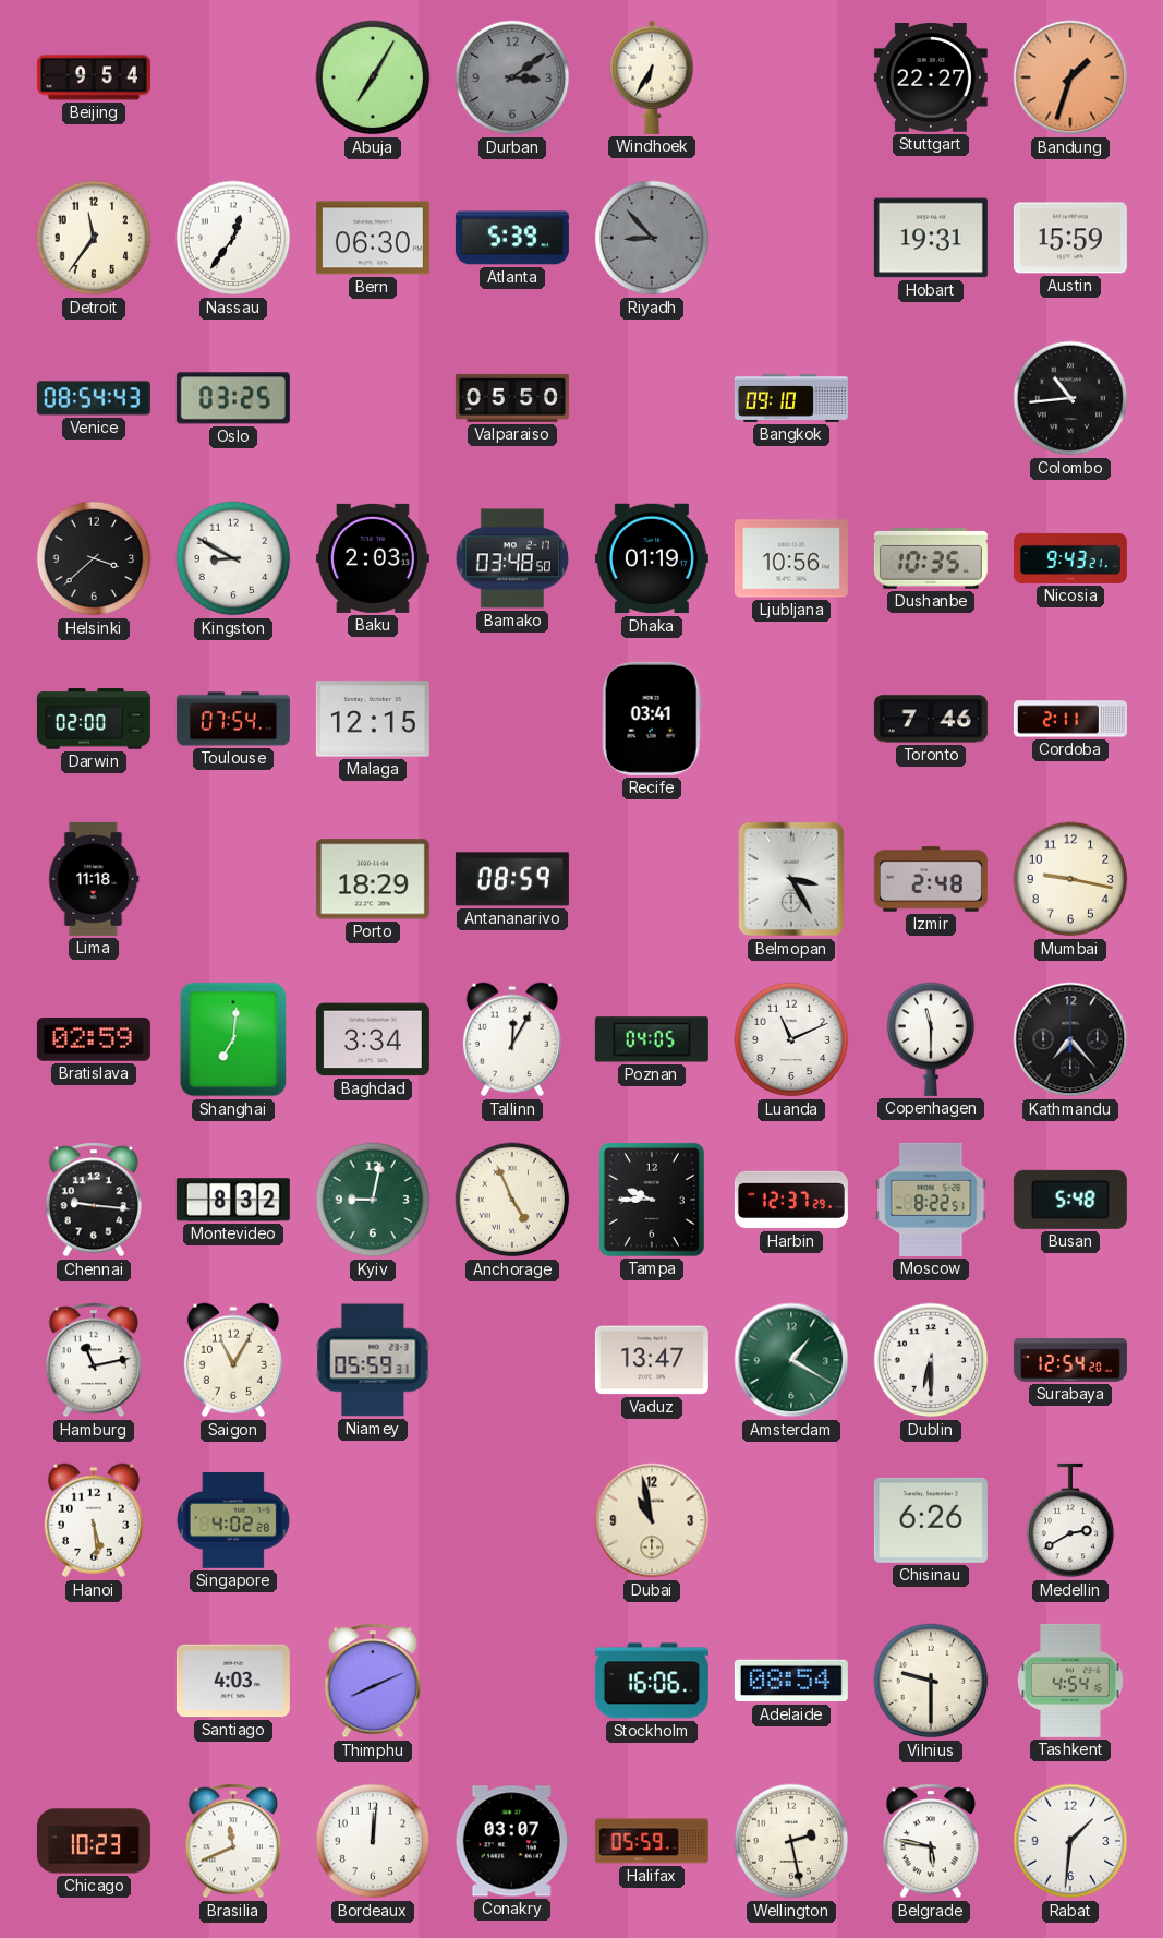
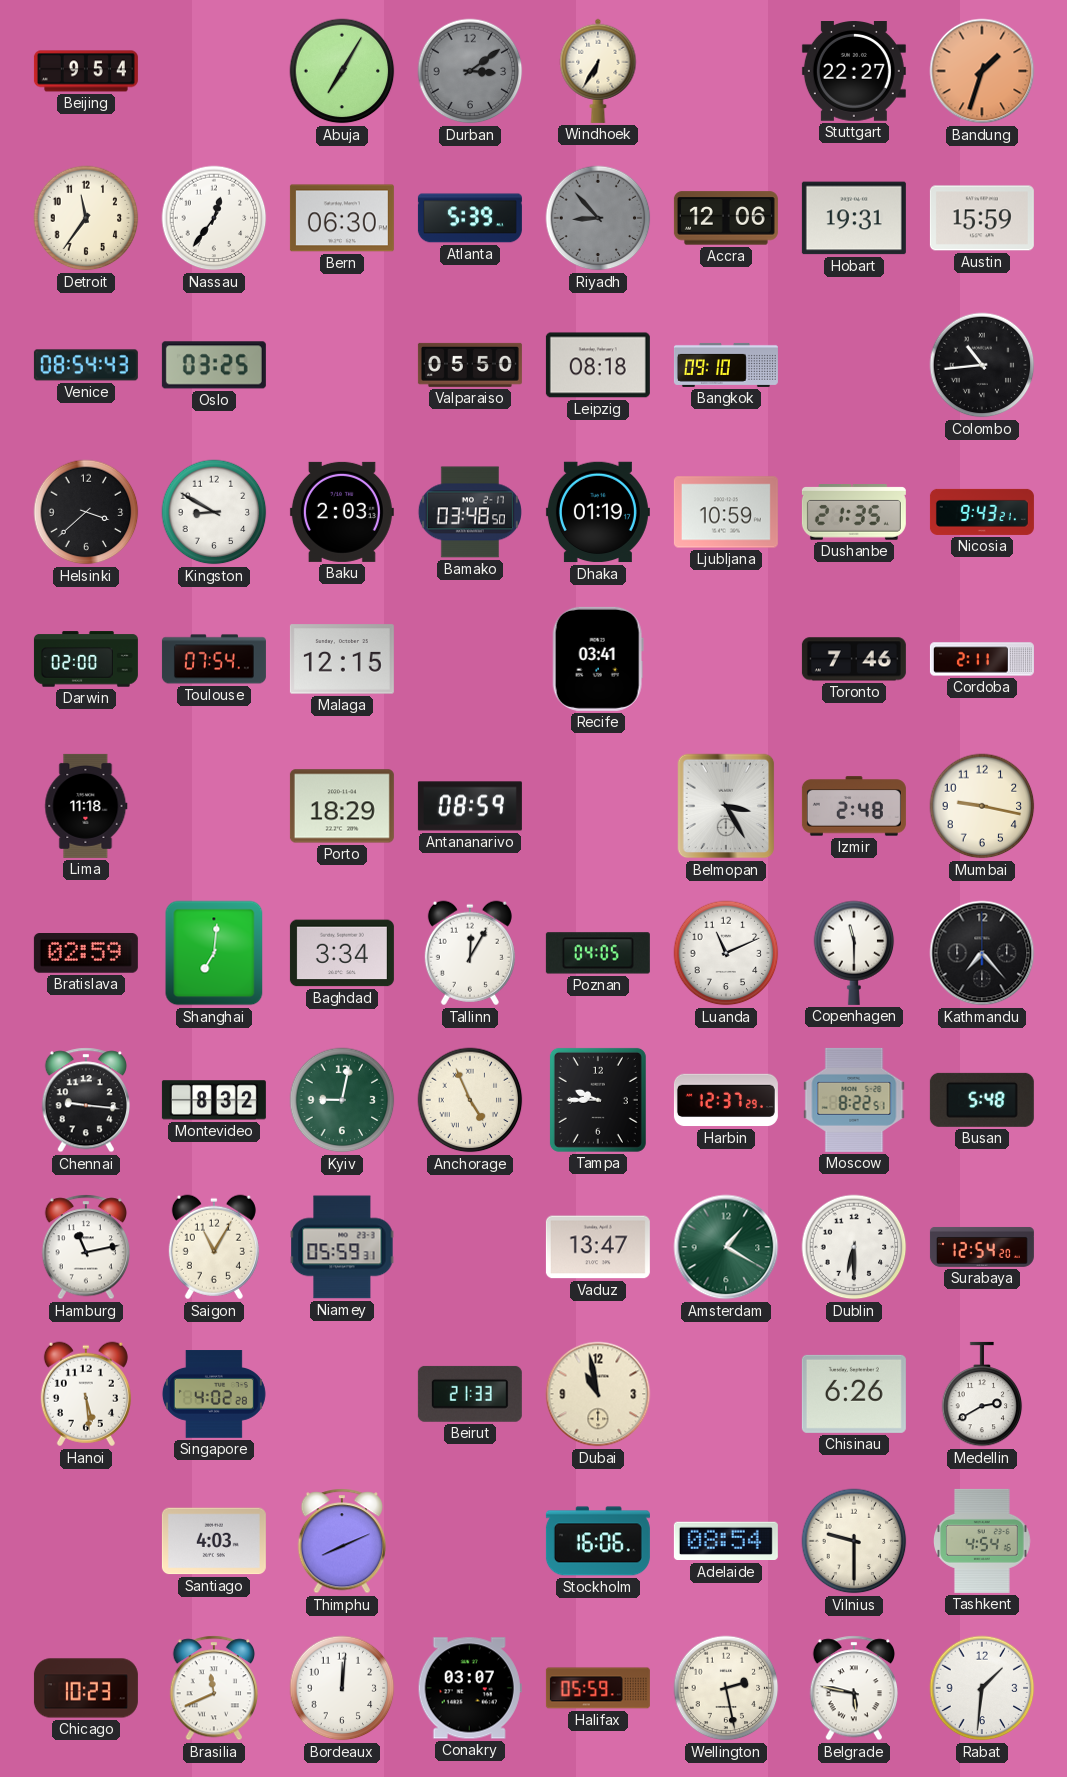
Accra: none -> 12:06
Leipzig: none -> 08:18
Ljubljana: 10:56 -> 10:59
Dushanbe: 10:35 -> 21:35
Beirut: none -> 21:33
